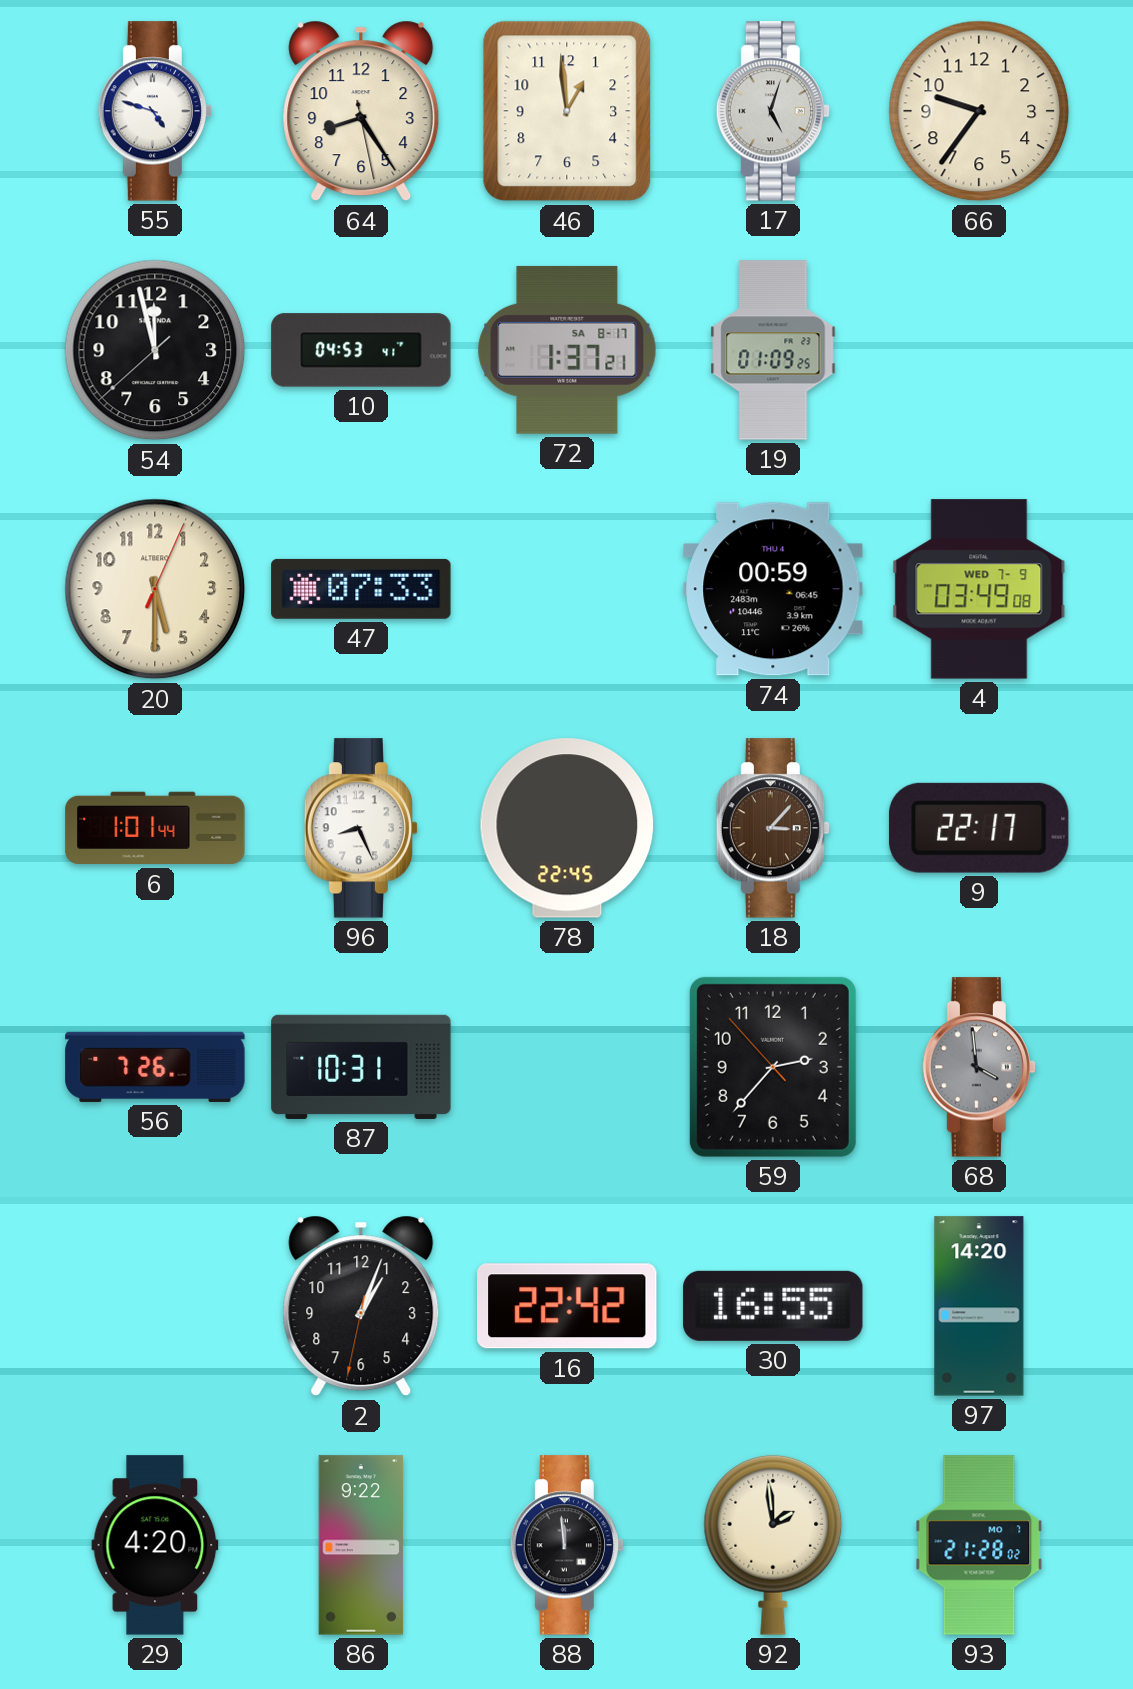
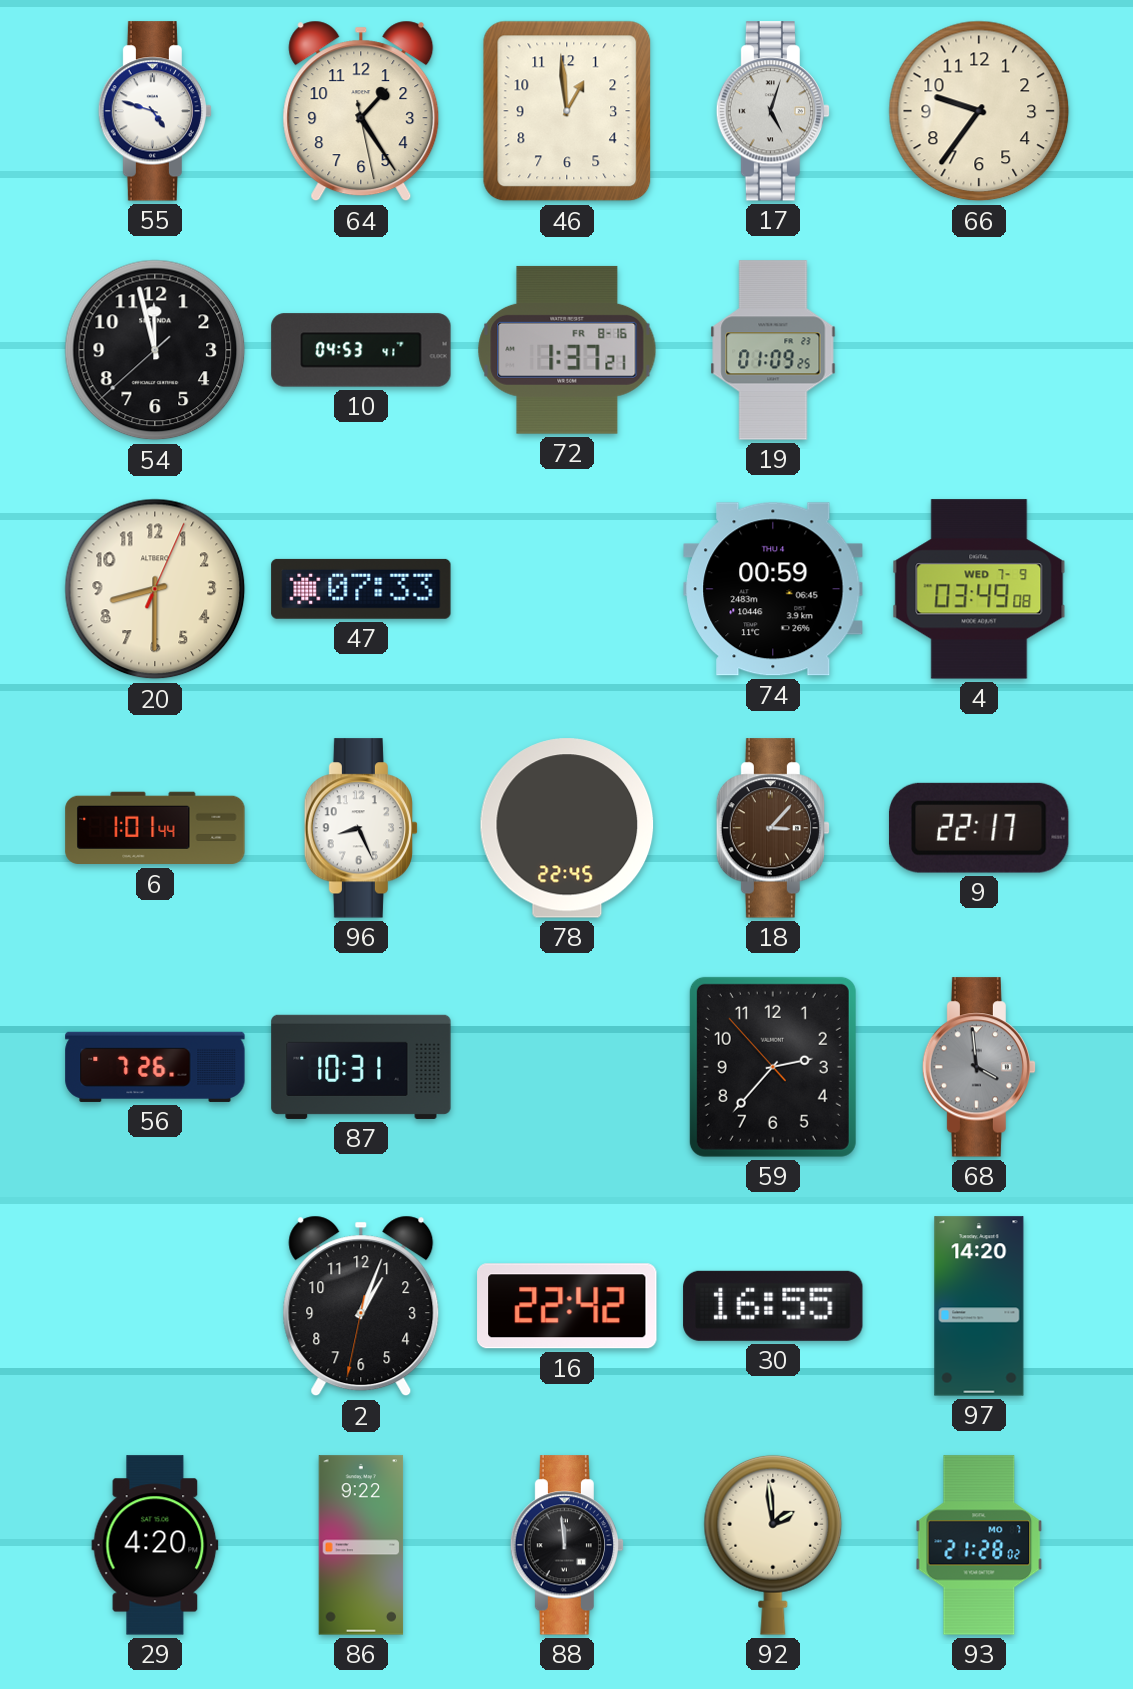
64: 8:24 -> 1:24
72 date: SA 8-17 -> FR 8-16
20: 5:30 -> 8:30
